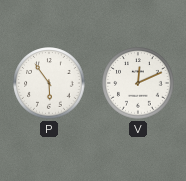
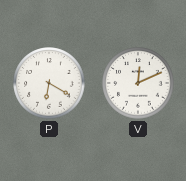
P: 5:54 -> 6:20
